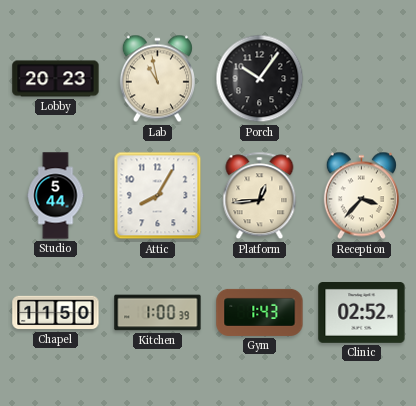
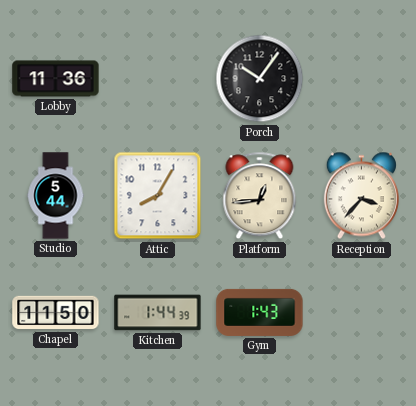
Lobby: 20:23 -> 11:36
Lab: 10:58 -> none
Kitchen: 1:00 -> 1:44
Clinic: 02:52 -> none
